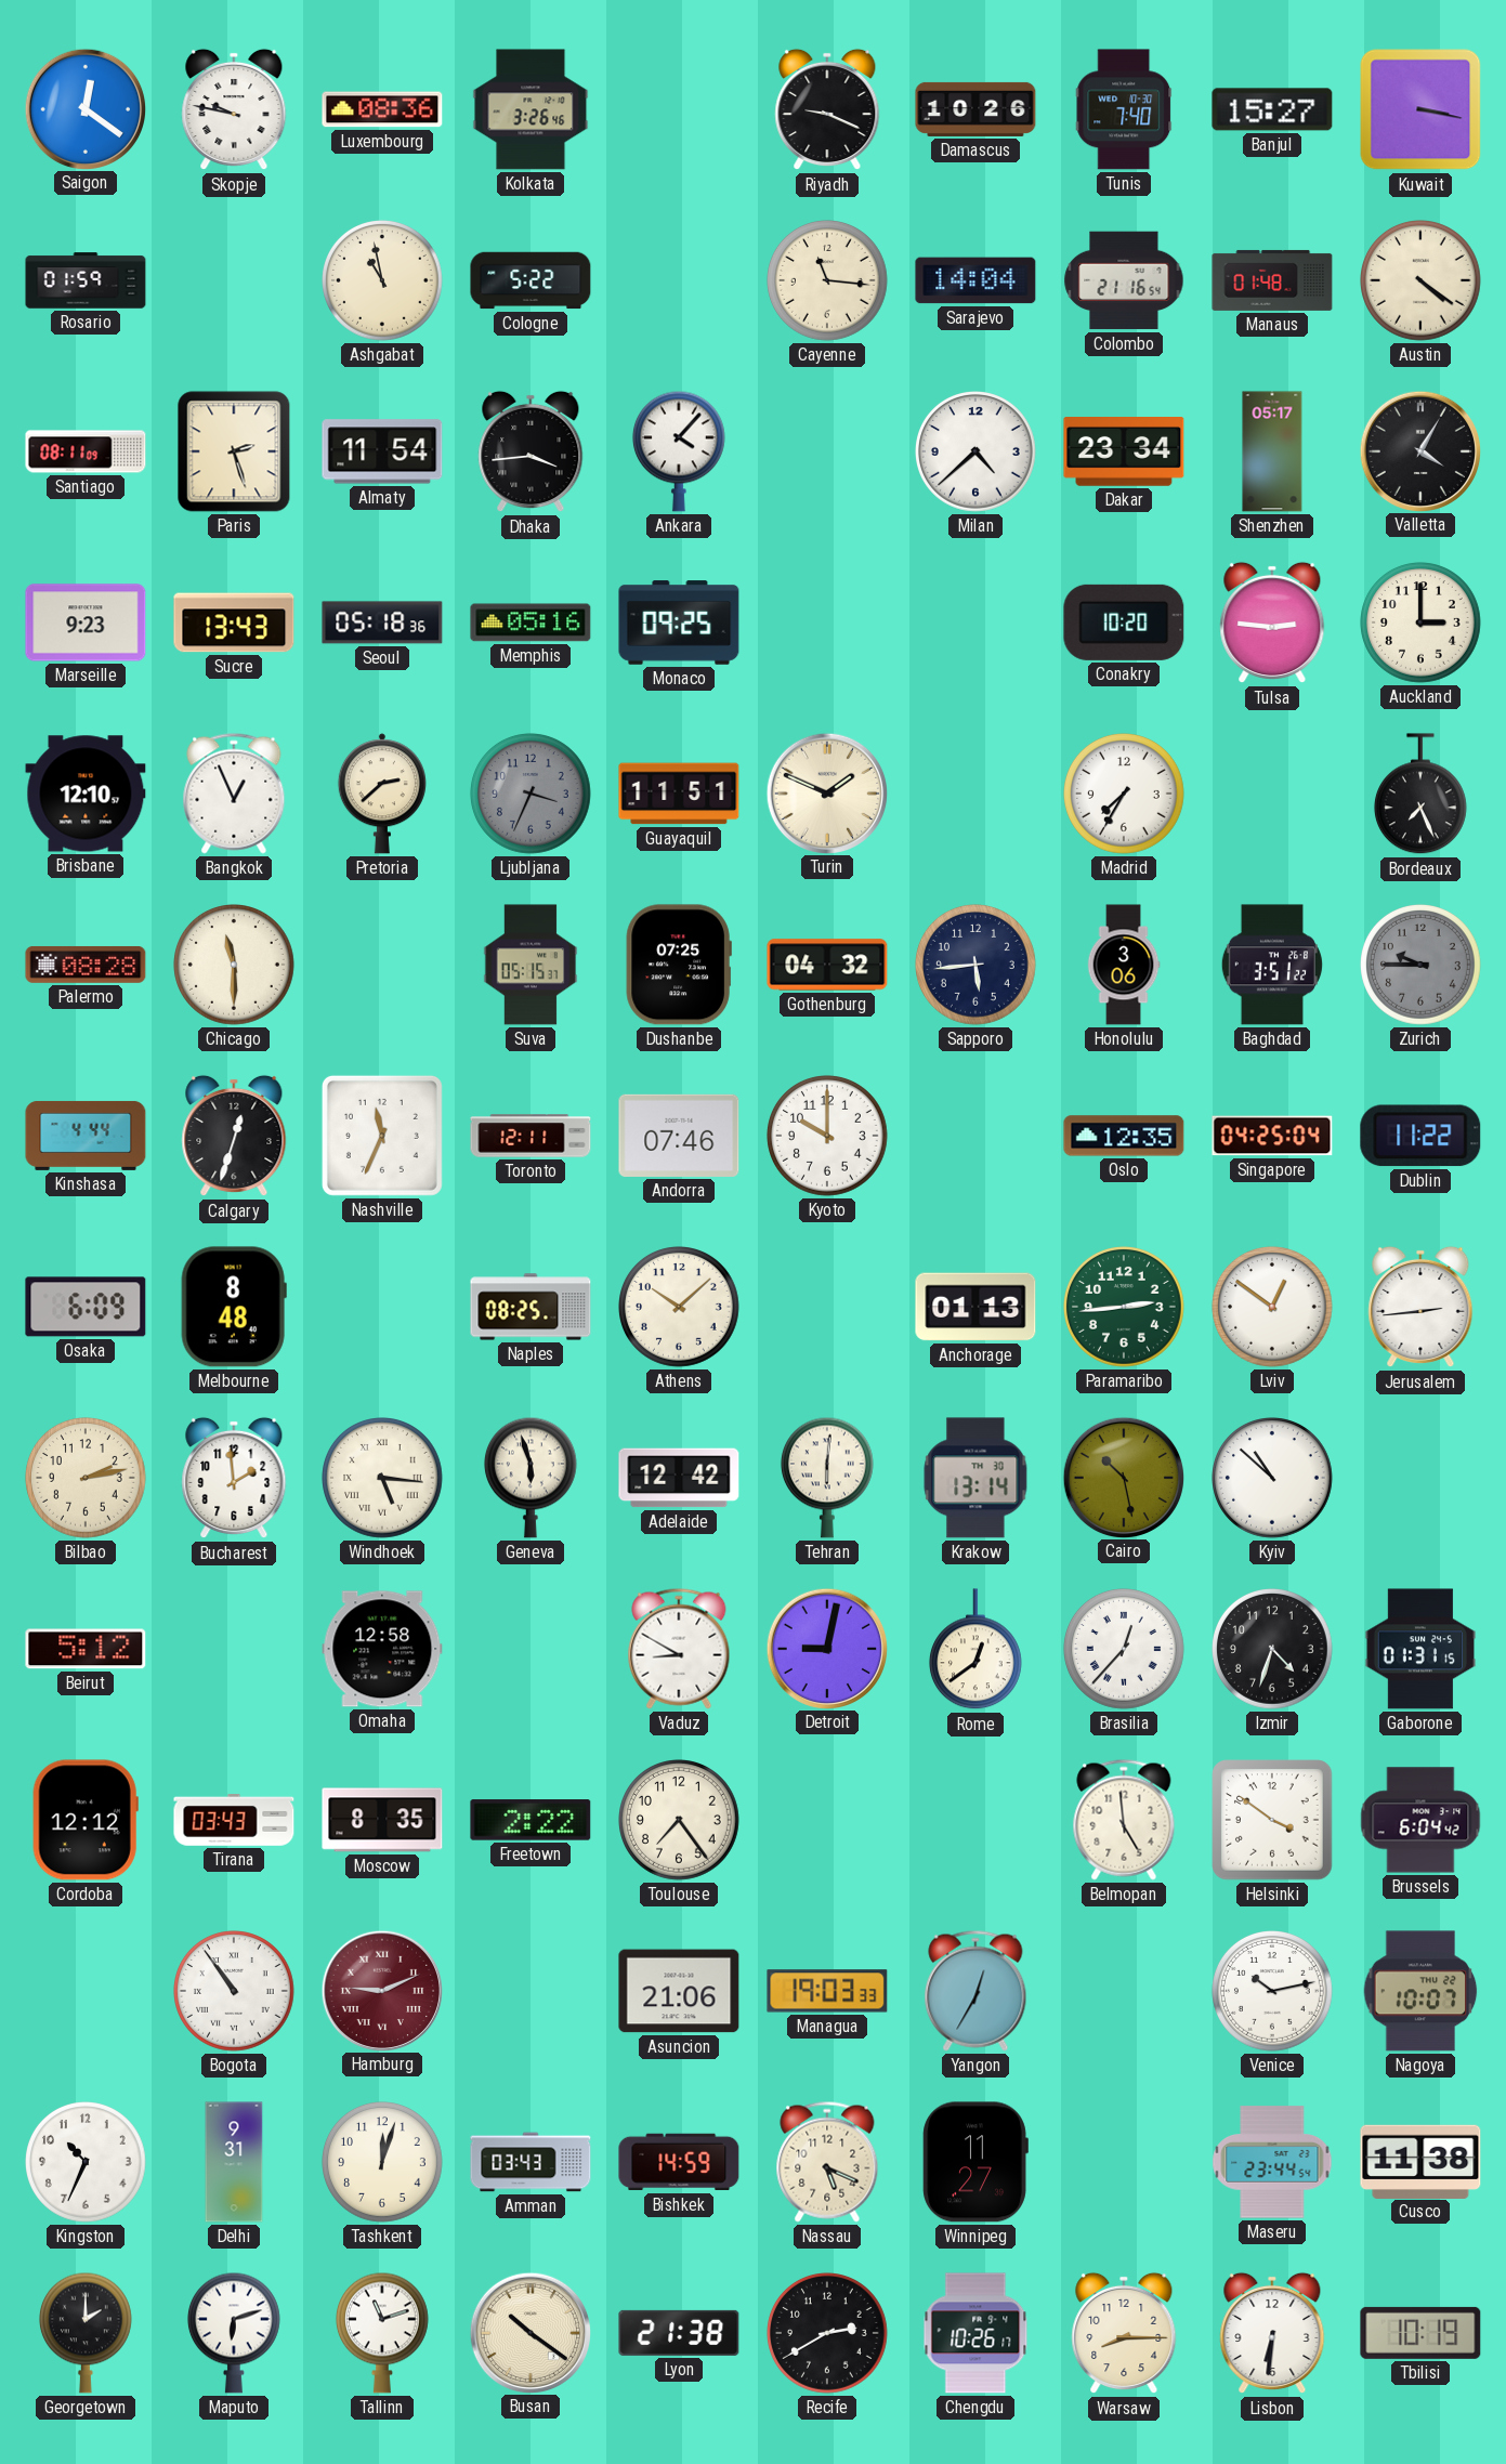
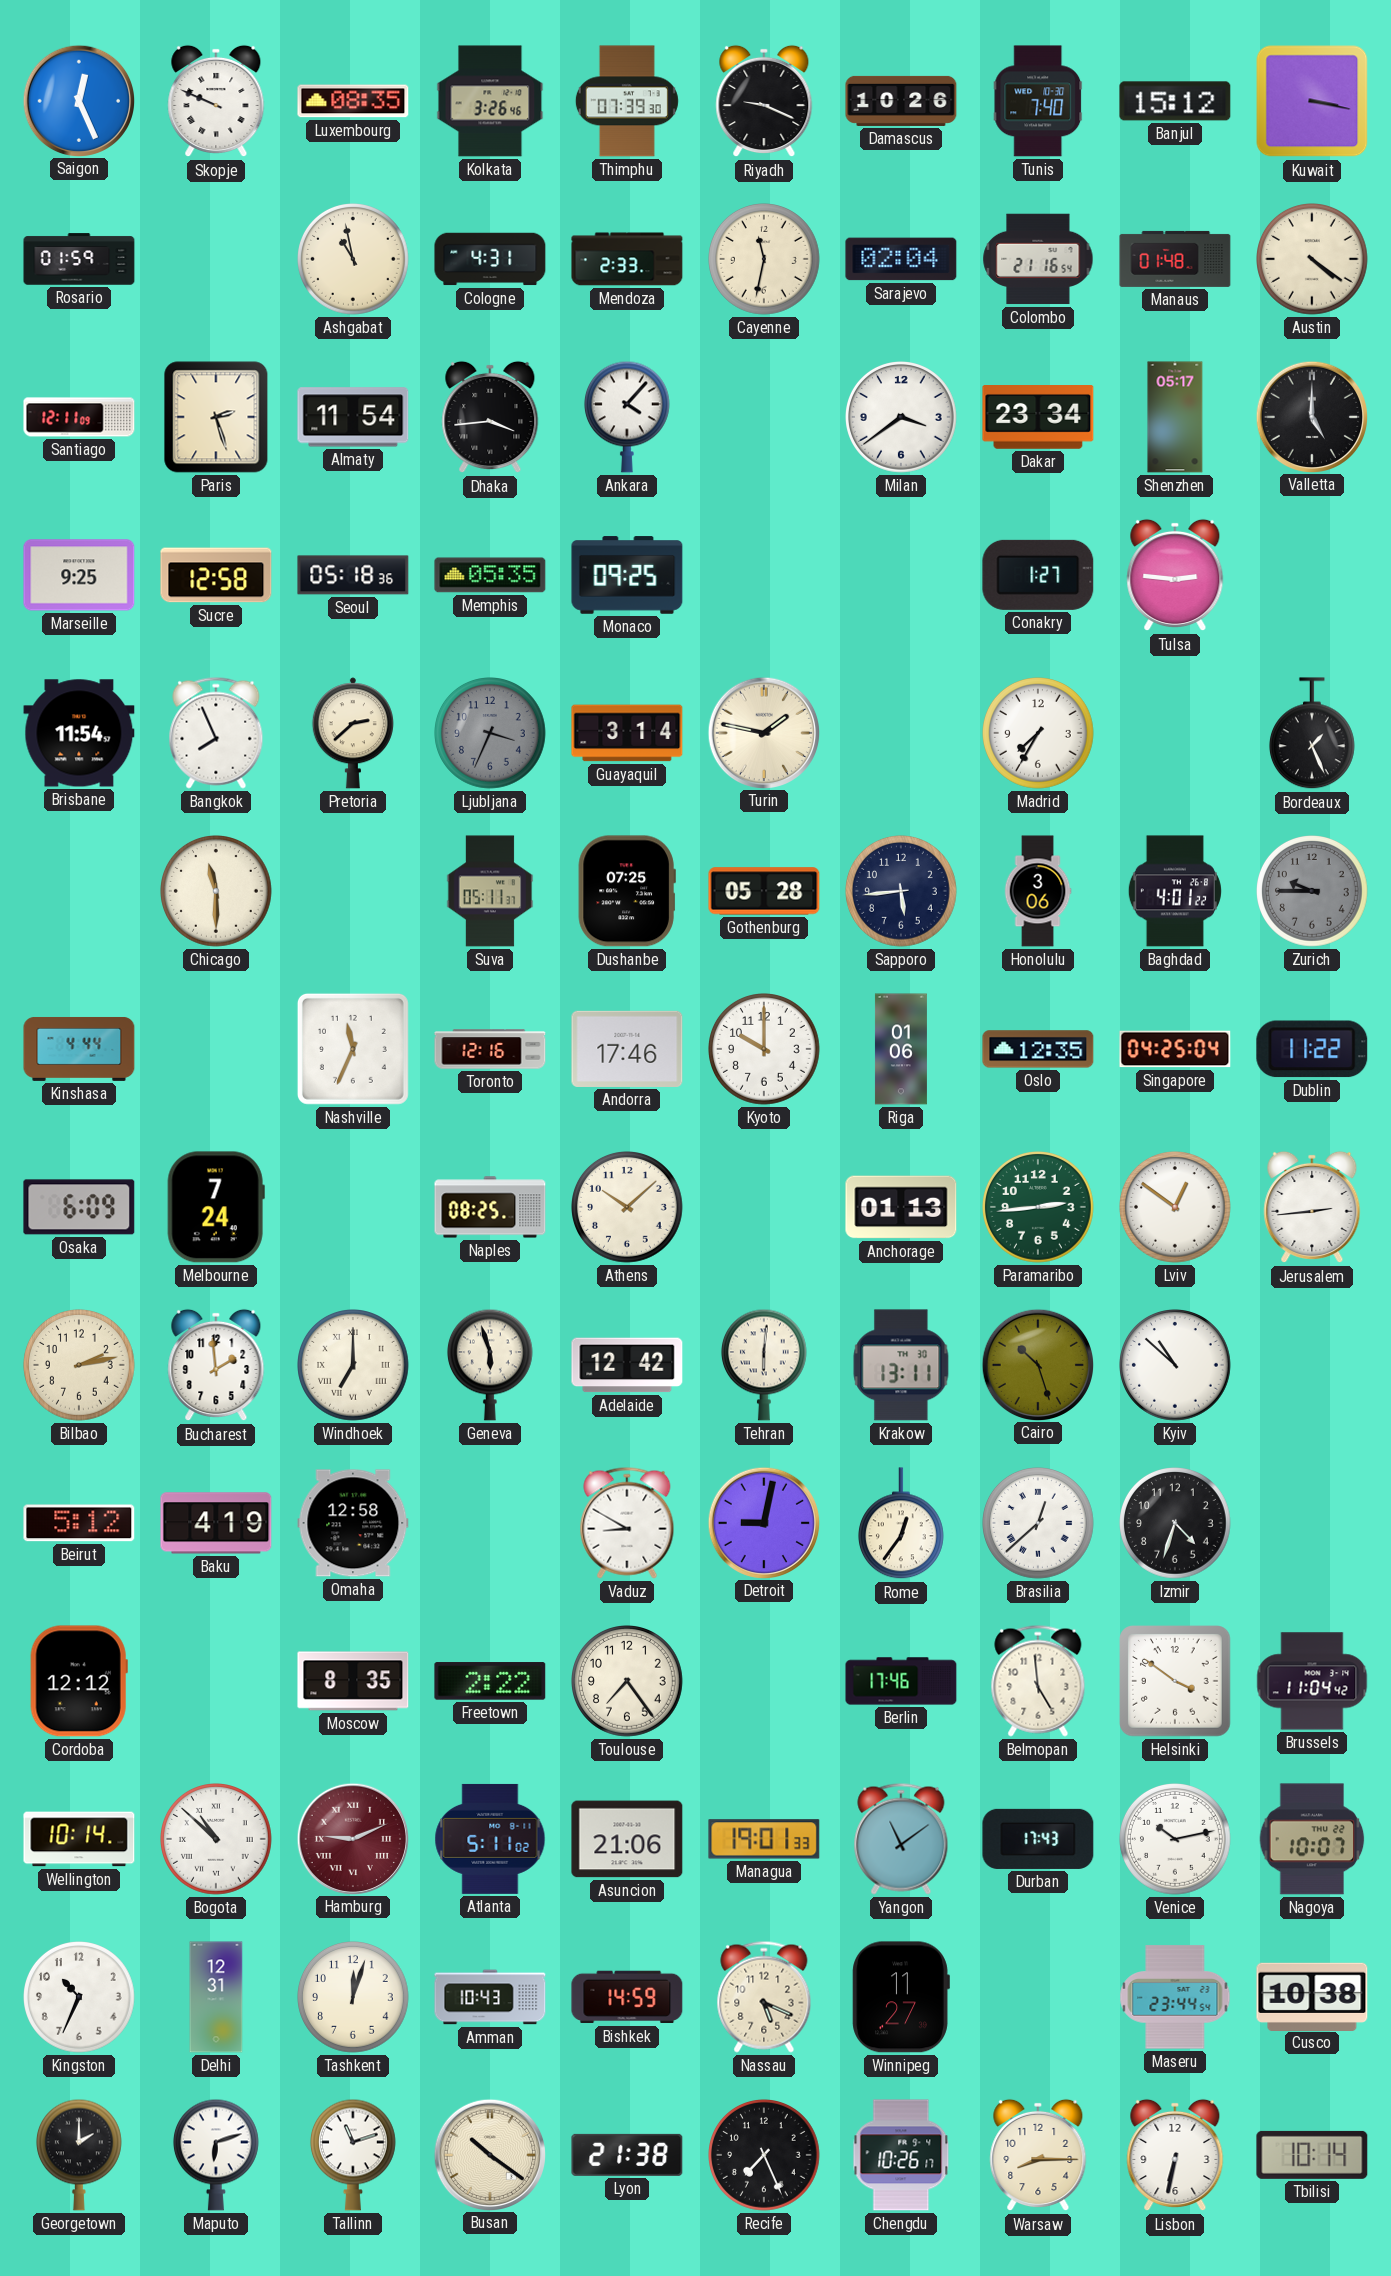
Saigon: 12:21 -> 12:26
Skopje: 9:47 -> 9:49
Luxembourg: 08:36 -> 08:35
Thimphu: none -> 07:39
Banjul: 15:27 -> 15:12
Cologne: 5:22 -> 4:31
Mendoza: none -> 2:33
Cayenne: 11:16 -> 11:32
Sarajevo: 14:04 -> 02:04
Santiago: 08:11 -> 12:11
Milan: 4:38 -> 3:39
Valletta: 4:05 -> 5:00
Marseille: 9:23 -> 9:25
Sucre: 13:43 -> 12:58
Memphis: 05:16 -> 05:35
Conakry: 10:20 -> 1:27
Auckland: 3:00 -> none
Brisbane: 12:10 -> 11:54
Bangkok: 12:56 -> 7:56
Guayaquil: 11:51 -> 3:14
Turin: 1:49 -> 1:47
Bordeaux: 7:26 -> 1:26
Palermo: 08:28 -> none
Suva: 05:15 -> 05:11
Gothenburg: 04:32 -> 05:28
Baghdad: 3:51 -> 4:01
Calgary: 12:33 -> none
Toronto: 12:11 -> 12:16
Andorra: 07:46 -> 17:46
Riga: none -> 01:06
Melbourne: 8:48 -> 7:24
Windhoek: 5:16 -> 7:00
Krakow: 13:14 -> 13:11
Cairo: 10:28 -> 10:27
Baku: none -> 4:19
Rome: 12:39 -> 12:36
Brasilia: 12:37 -> 12:38
Gaborone: 01:31 -> none
Tirana: 03:43 -> none
Berlin: none -> 17:46
Brussels: 6:04 -> 11:04
Wellington: none -> 10:14
Bogota: 10:54 -> 10:52
Atlanta: none -> 5:11
Managua: 19:03 -> 19:01
Yangon: 12:35 -> 11:09
Durban: none -> 17:43
Delhi: 9:31 -> 12:31
Amman: 03:43 -> 10:43
Cusco: 11:38 -> 10:38
Recife: 2:40 -> 7:26
Lisbon: 6:31 -> 6:32
Tbilisi: 10:19 -> 10:14
